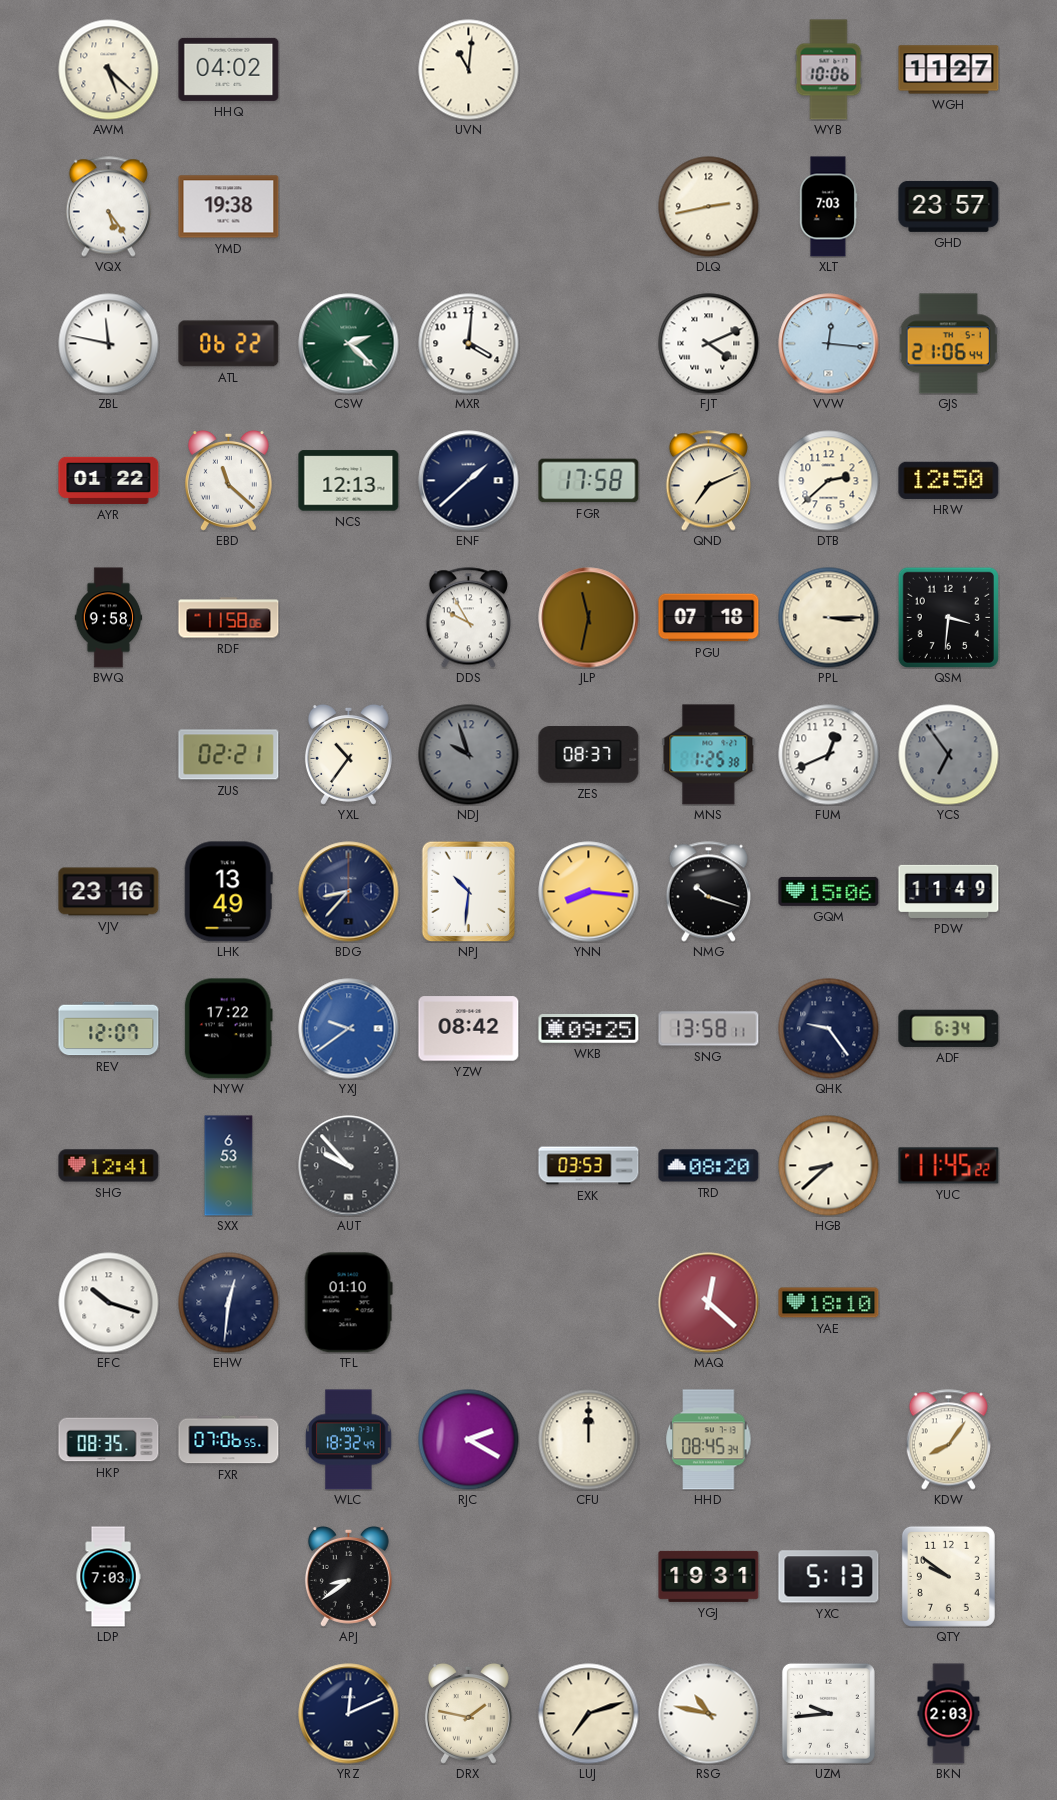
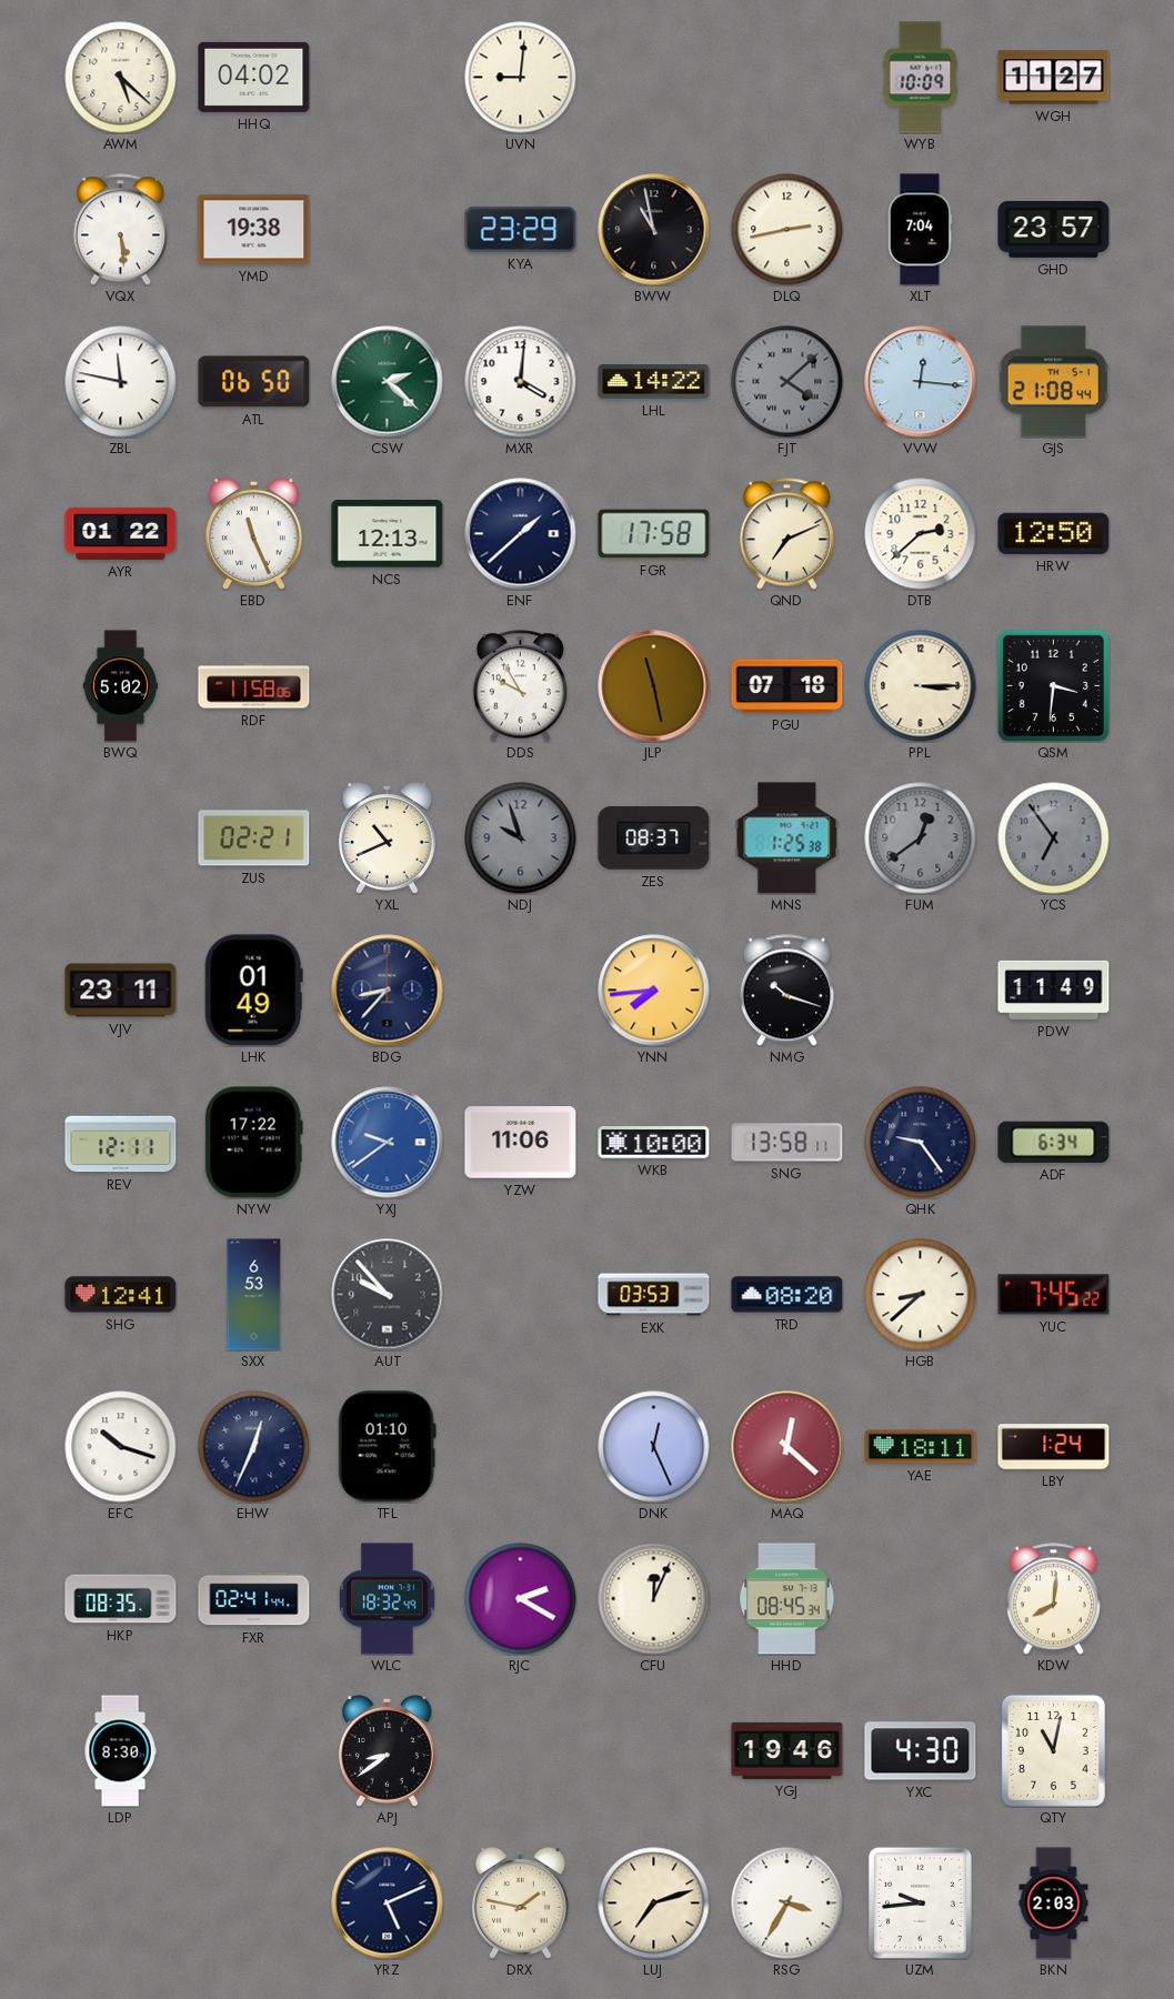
UVN: 11:01 -> 9:01
WYB: 10:06 -> 10:09
VQX: 5:24 -> 5:29
KYA: none -> 23:29
BWW: none -> 10:58
XLT: 7:03 -> 7:04
ATL: 06:22 -> 06:50
LHL: none -> 14:22
FJT: 4:11 -> 4:08
FJT dial: white -> grey
GJS: 21:06 -> 21:08
EBD: 11:22 -> 11:26
BWQ: 9:58 -> 5:02
JLP: 11:32 -> 11:28
YXL: 10:36 -> 10:41
FUM: 12:41 -> 12:39
FUM dial: white -> grey
VJV: 23:16 -> 23:11
LHK: 13:49 -> 01:49
NPJ: 10:31 -> none
YNN: 8:16 -> 7:44
GQM: 15:06 -> none
REV: 12:07 -> 12:11
YZW: 08:42 -> 11:06
WKB: 09:25 -> 10:00
YUC: 11:45 -> 7:45
EHW: 12:31 -> 12:34
DNK: none -> 12:26
YAE: 18:10 -> 18:11
LBY: none -> 1:24
FXR: 07:06 -> 02:41
CFU: 12:00 -> 12:04
KDW: 8:06 -> 8:01
LDP: 7:03 -> 8:30
YGJ: 19:31 -> 19:46
YXC: 5:13 -> 4:30
QTY: 9:51 -> 11:02
YRZ: 12:11 -> 5:11
RSG: 10:47 -> 3:35
